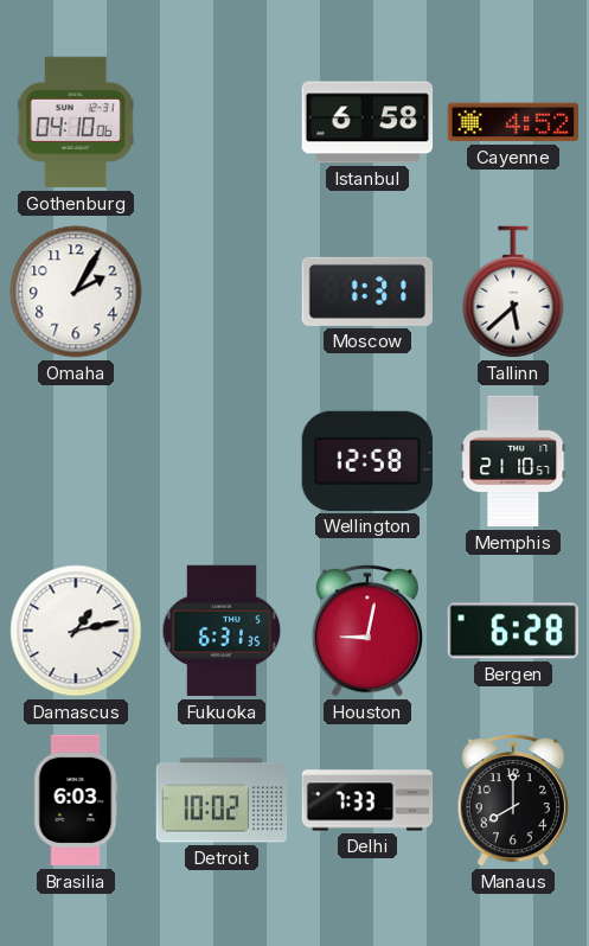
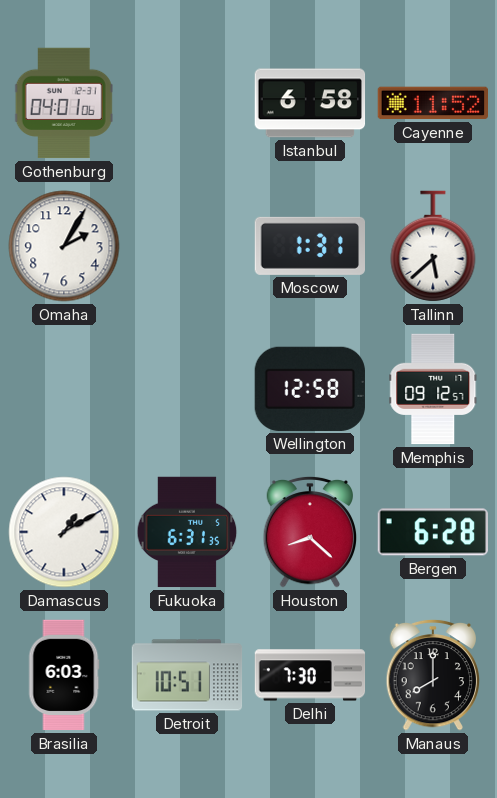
Gothenburg: 04:10 -> 04:01
Cayenne: 4:52 -> 11:52
Memphis: 21:10 -> 09:12
Damascus: 1:13 -> 1:10
Houston: 9:02 -> 8:22
Detroit: 10:02 -> 10:51
Delhi: 7:33 -> 7:30
